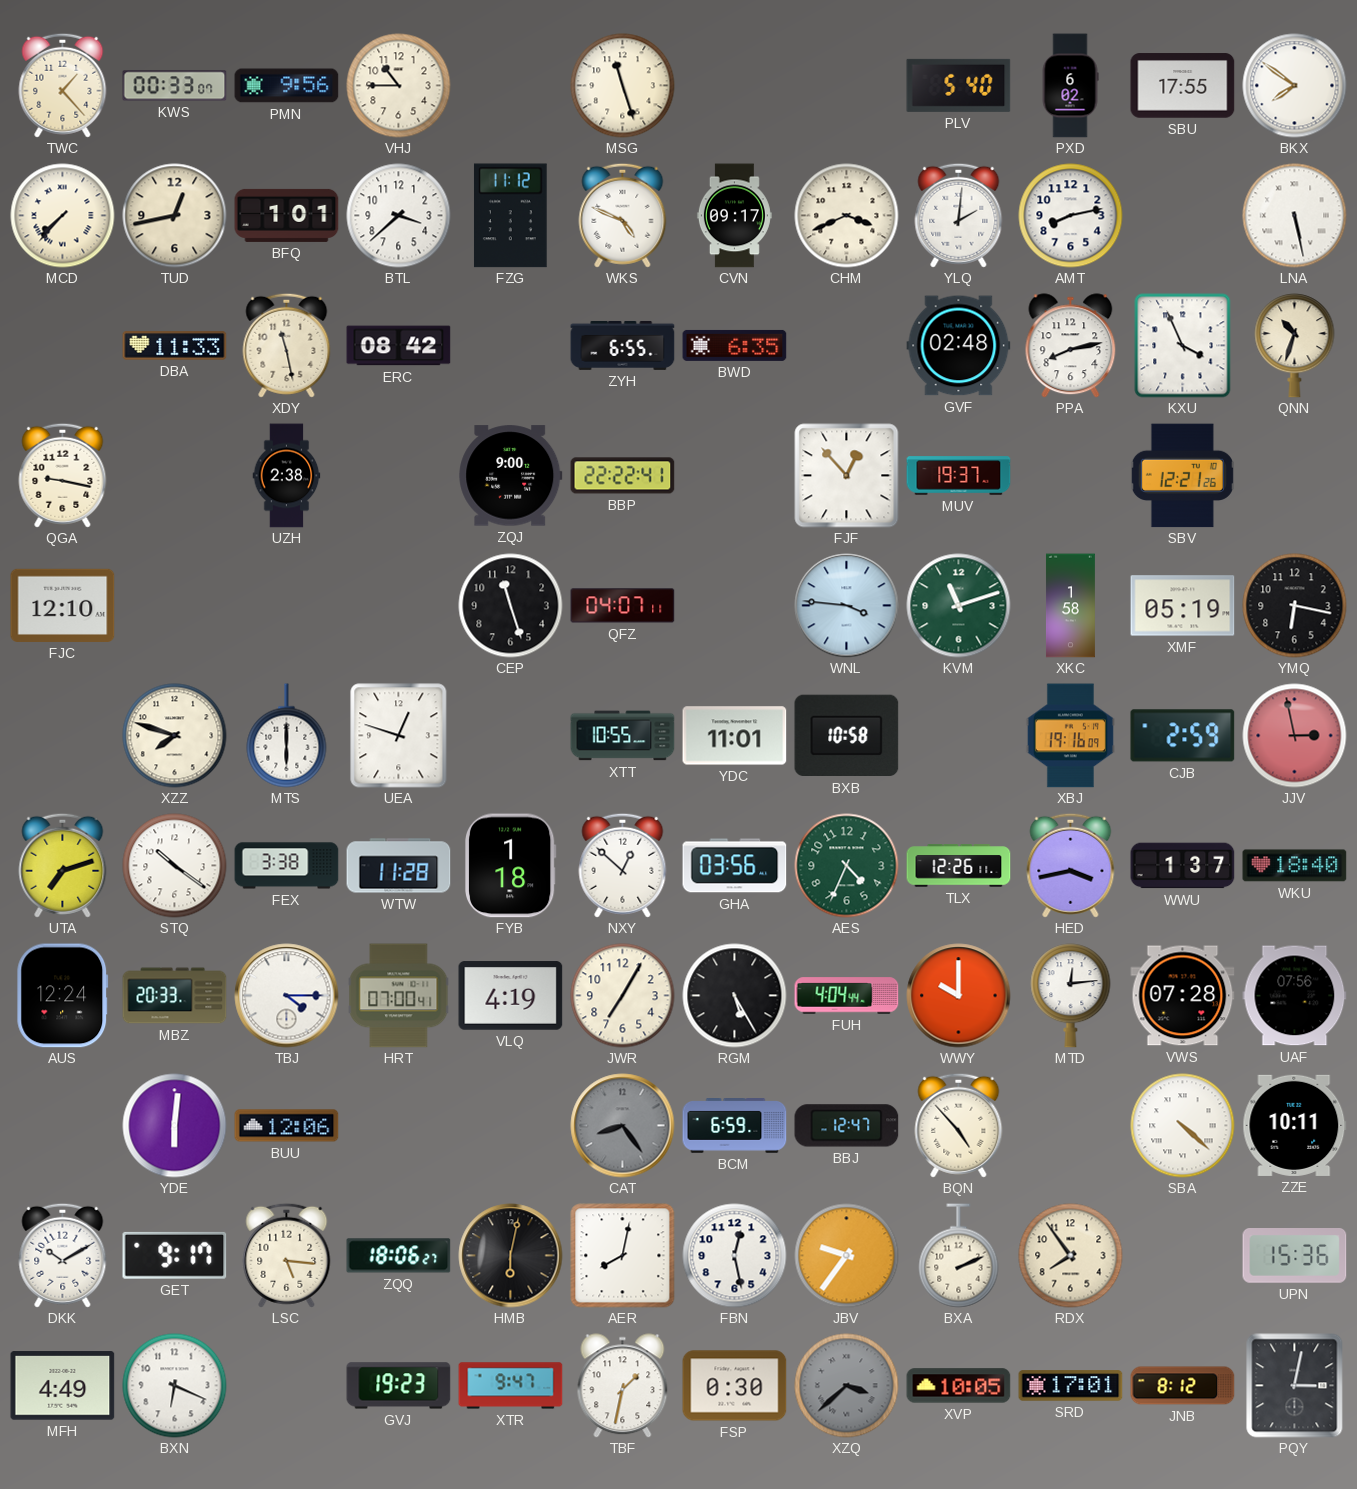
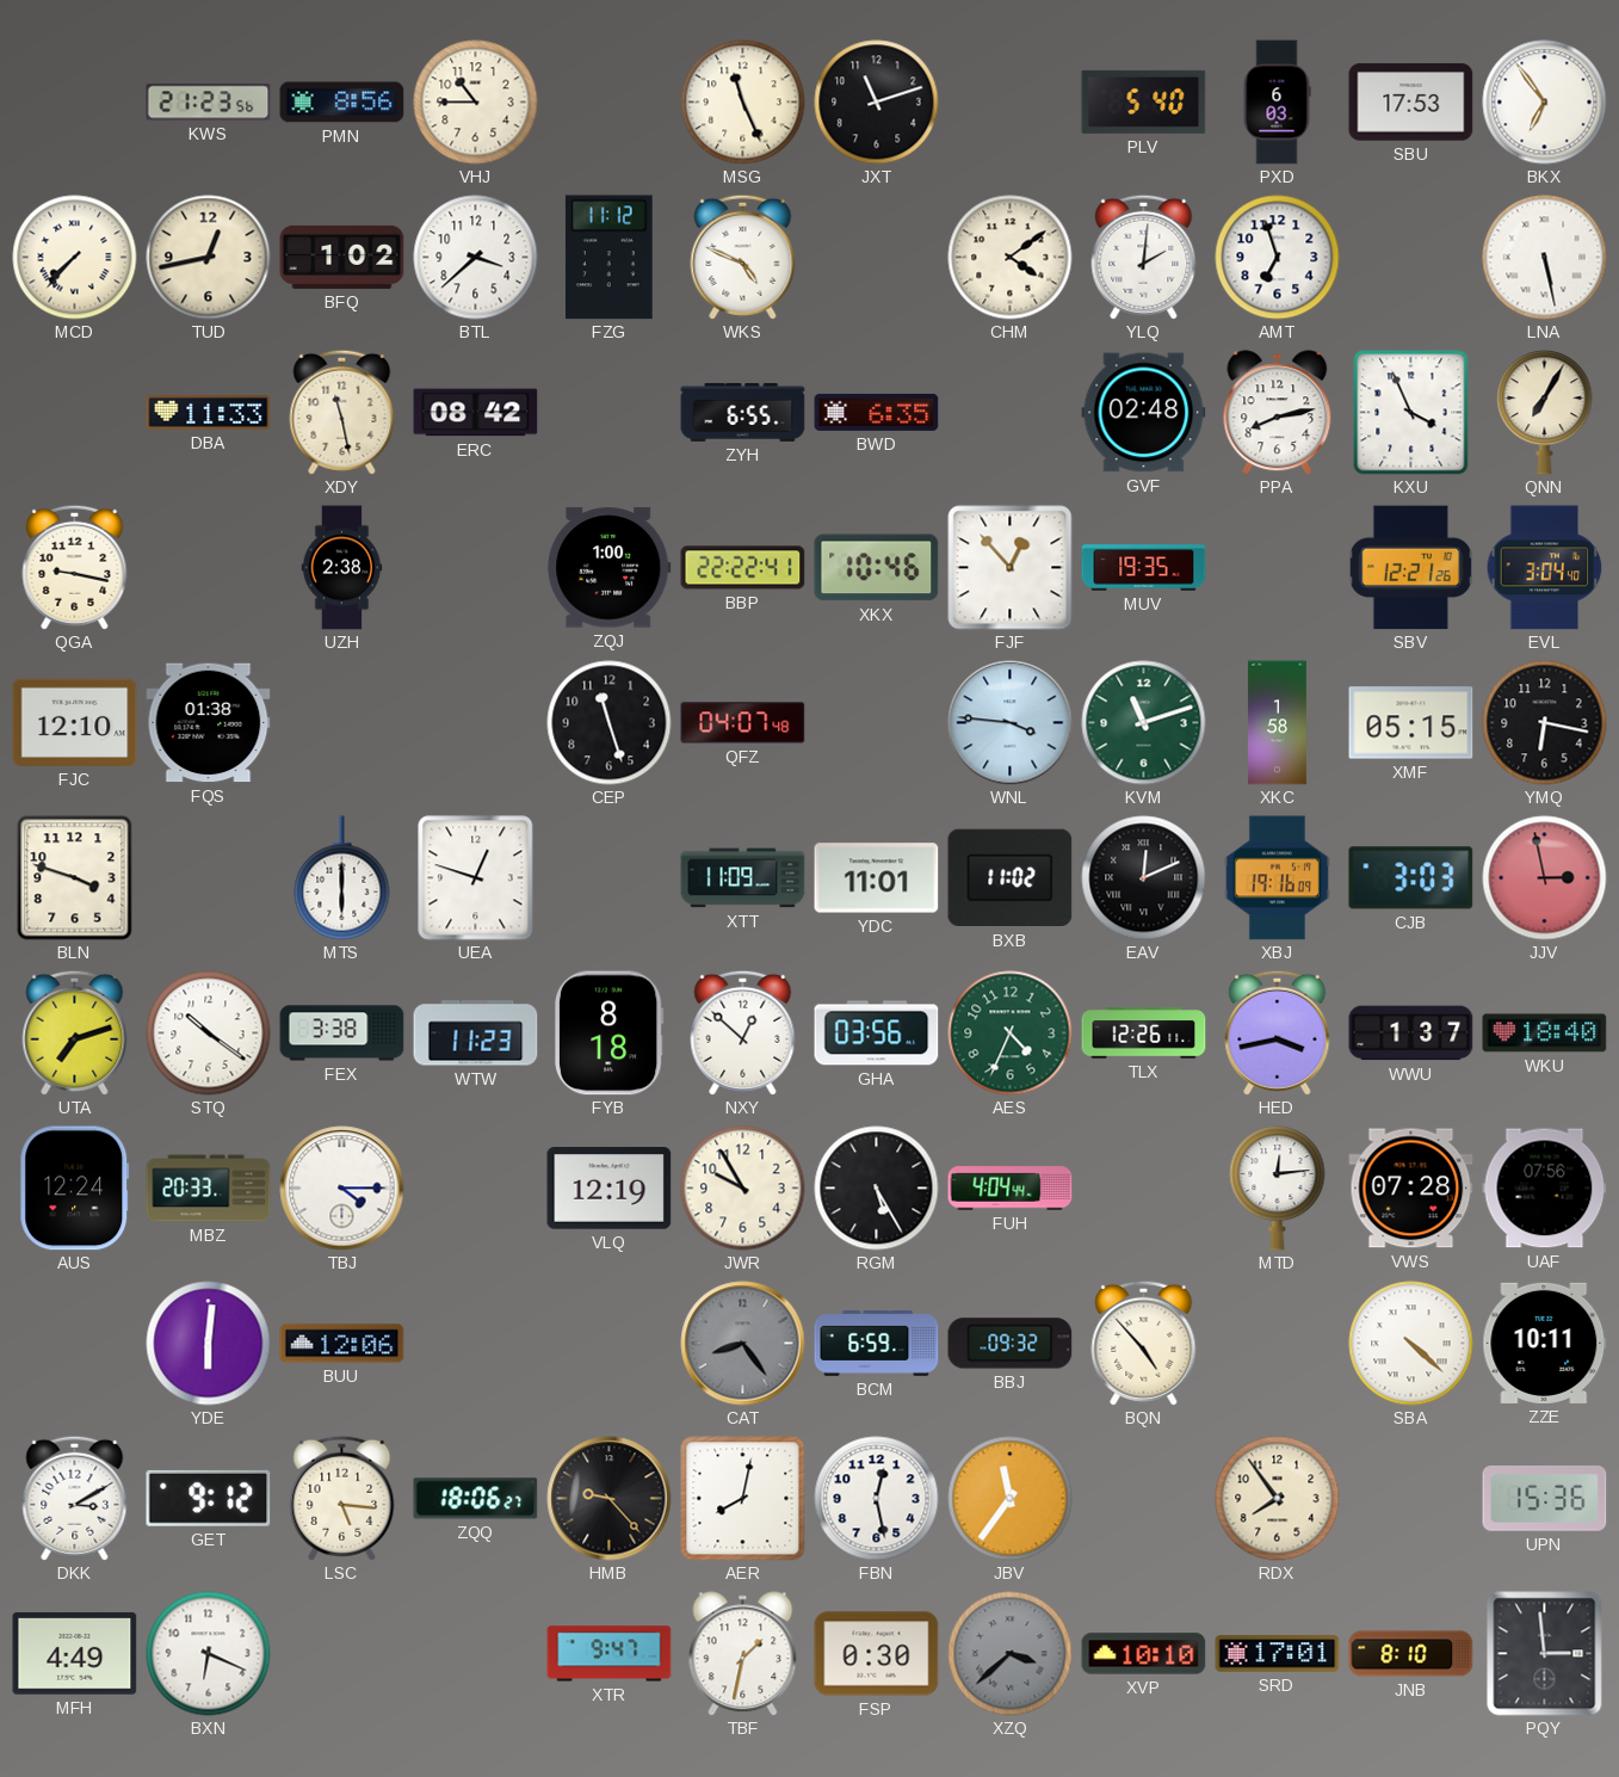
TWC: 1:23 -> none
KWS: 00:33 -> 21:23
PMN: 9:56 -> 8:56
MSG: 11:27 -> 11:26
JXT: none -> 11:12
PXD: 6:02 -> 6:03
SBU: 17:55 -> 17:53
BKX: 7:51 -> 6:54
BFQ: 1:01 -> 1:02
CVN: 09:17 -> none
CHM: 3:41 -> 4:09
AMT: 8:13 -> 6:57
QNN: 10:33 -> 7:05
ZQJ: 9:00 -> 1:00
XKX: none -> 10:46
MUV: 19:37 -> 19:35
EVL: none -> 3:04
FQS: none -> 01:38
QFZ: 04:07:11 -> 04:07:48
XMF: 05:19 -> 05:15
BLN: none -> 3:48
XZZ: 7:48 -> none
XTT: 10:55 -> 11:09
BXB: 10:58 -> 11:02
EAV: none -> 12:11
CJB: 2:59 -> 3:03
WTW: 11:28 -> 11:23
FYB: 1:18 -> 8:18
HRT: 07:00 -> none
VLQ: 4:19 -> 12:19
JWR: 7:05 -> 9:55
WWY: 10:00 -> none
BBJ: 12:47 -> 09:32
DKK: 10:10 -> 3:10
GET: 9:17 -> 9:12
HMB: 6:02 -> 9:23
JBV: 9:36 -> 11:36
BXA: 2:11 -> none
GVJ: 19:23 -> none
XVP: 10:05 -> 10:10
JNB: 8:12 -> 8:10
PQY: 3:02 -> 2:59
